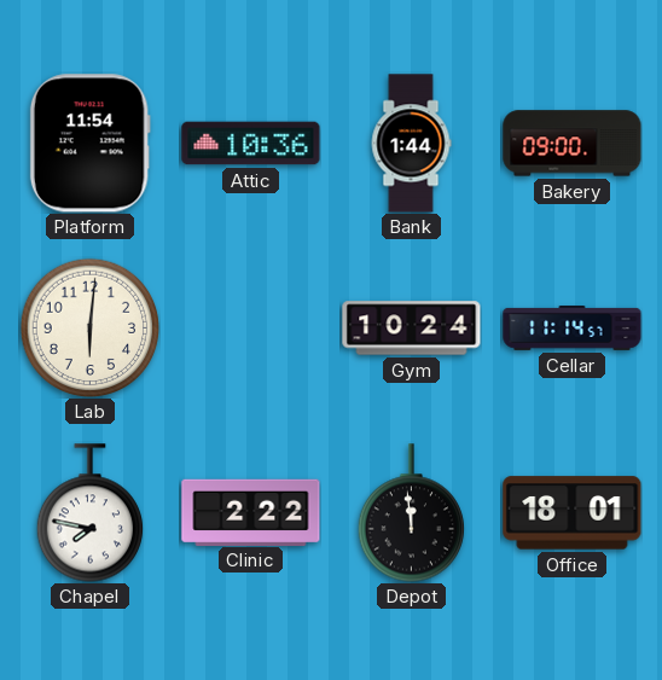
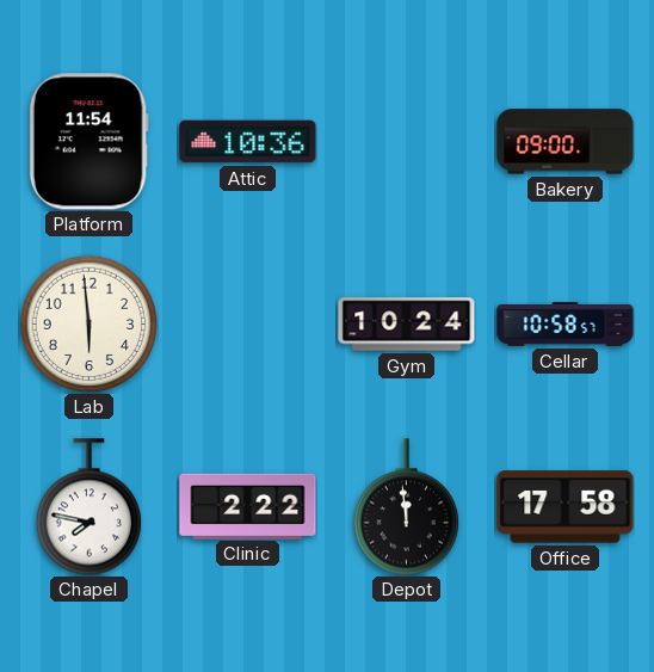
Bank: 1:44 -> none
Lab: 6:01 -> 5:59
Cellar: 11:14 -> 10:58
Office: 18:01 -> 17:58
